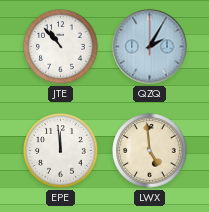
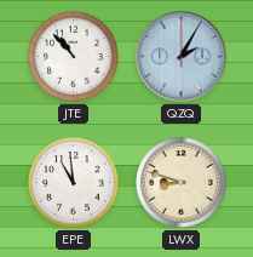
EPE: 11:59 -> 10:59
LWX: 4:59 -> 8:48
